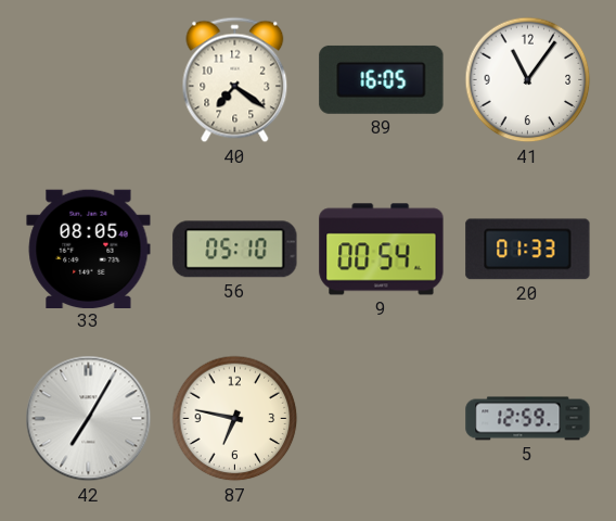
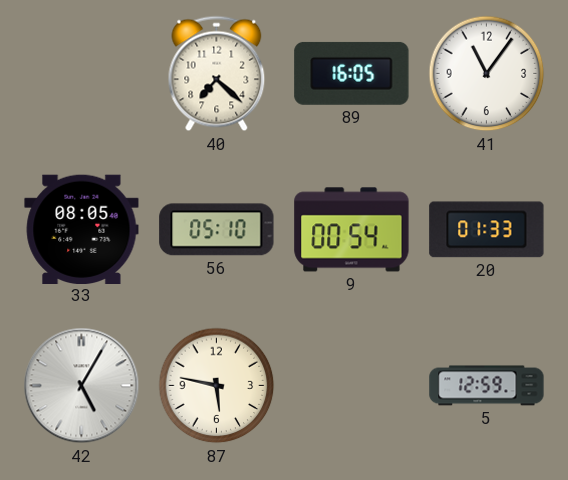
40: 7:21 -> 7:22
42: 7:05 -> 5:05
87: 6:47 -> 5:47
